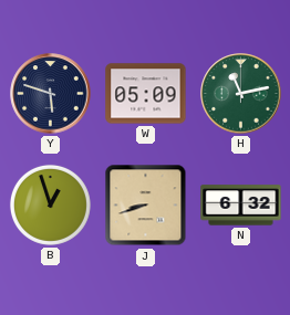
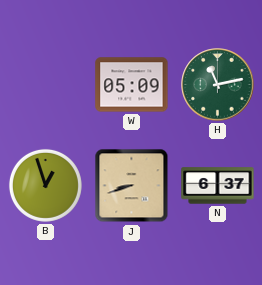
Y: 5:48 -> none
N: 6:32 -> 6:37
